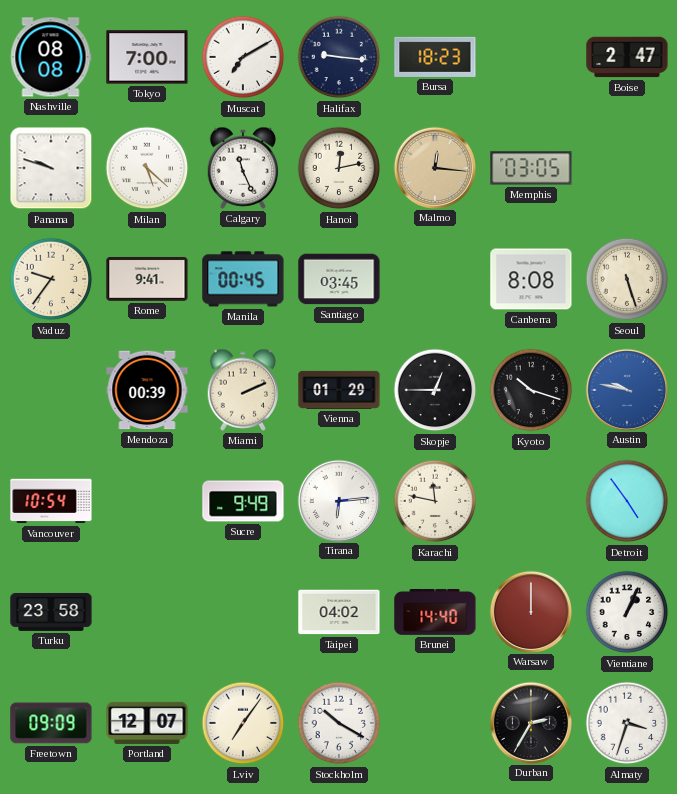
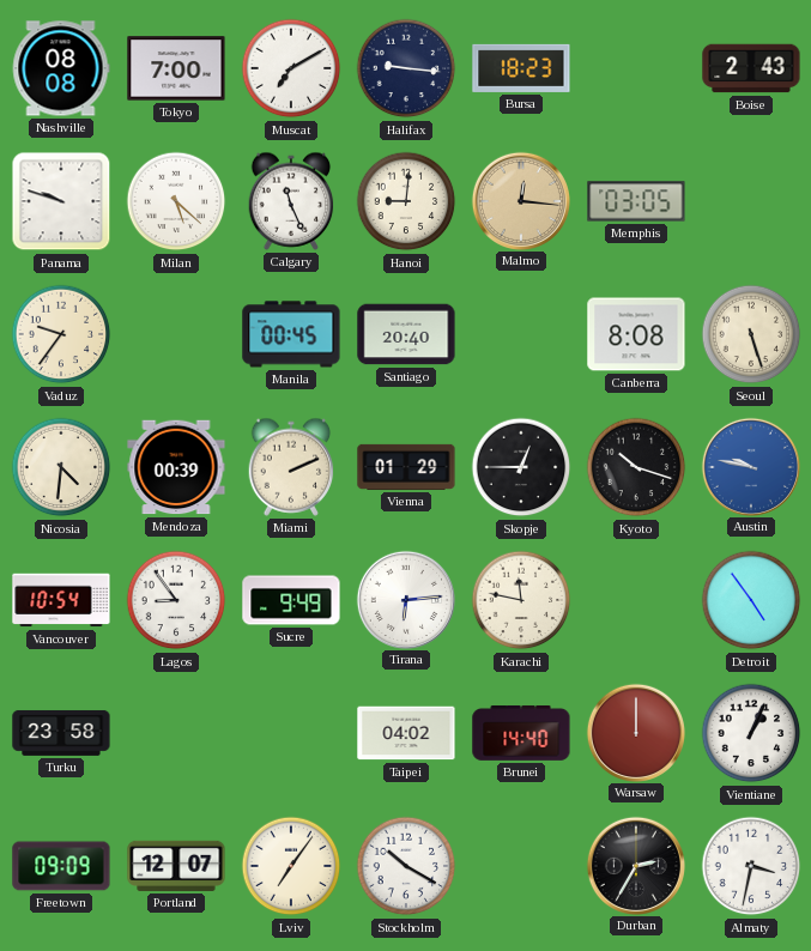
Boise: 2:47 -> 2:43
Hanoi: 12:13 -> 9:01
Rome: 9:41 -> none
Santiago: 03:45 -> 20:40
Nicosia: none -> 4:31
Lagos: none -> 8:54
Almaty: 3:33 -> 3:32
